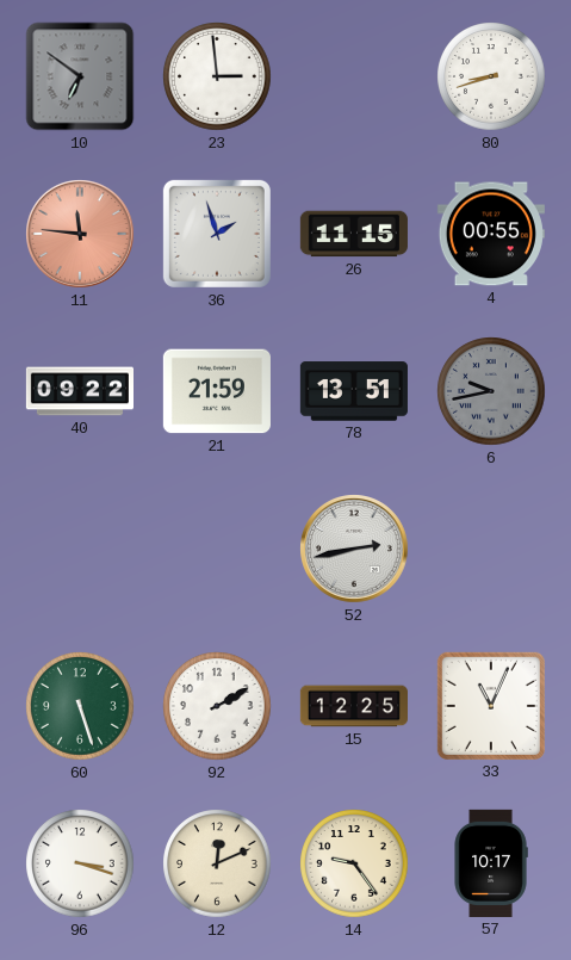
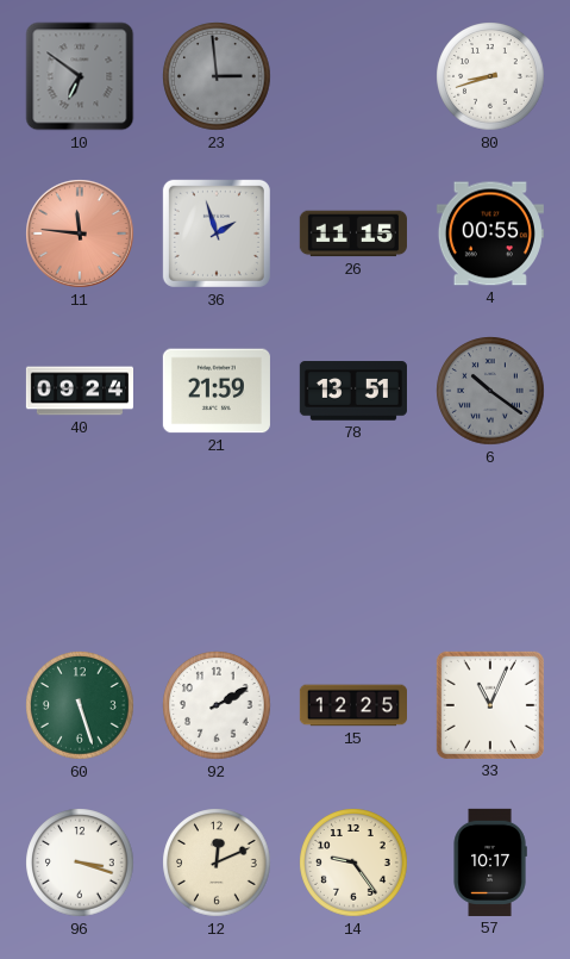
23 dial: white -> grey
40: 09:22 -> 09:24
6: 9:43 -> 10:21
52: 2:43 -> none
